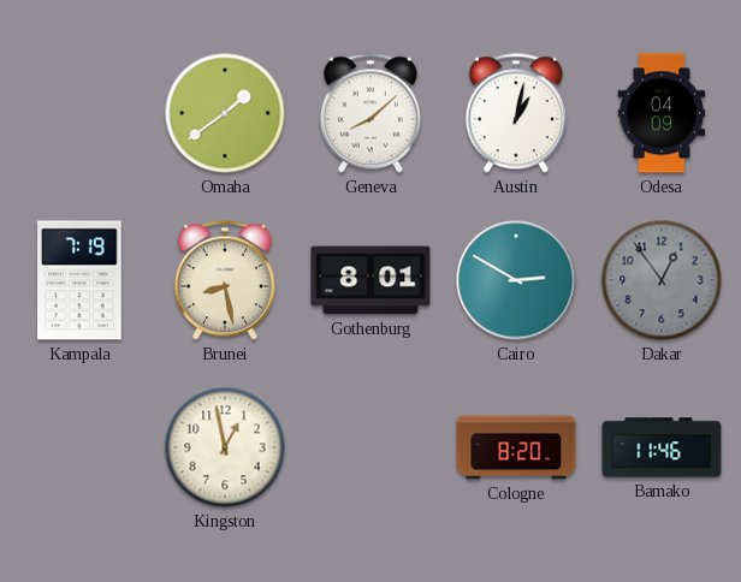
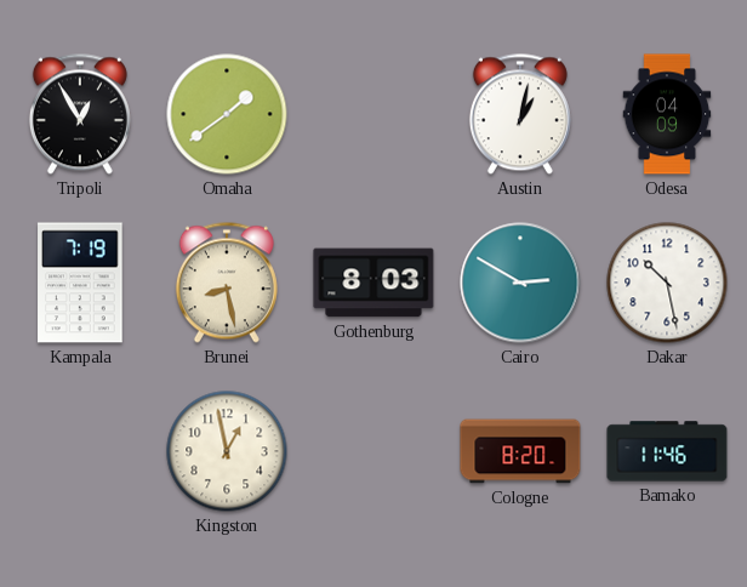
Tripoli: none -> 12:55
Geneva: 8:08 -> none
Gothenburg: 8:01 -> 8:03
Dakar: 12:54 -> 10:28
Dakar dial: grey -> white
